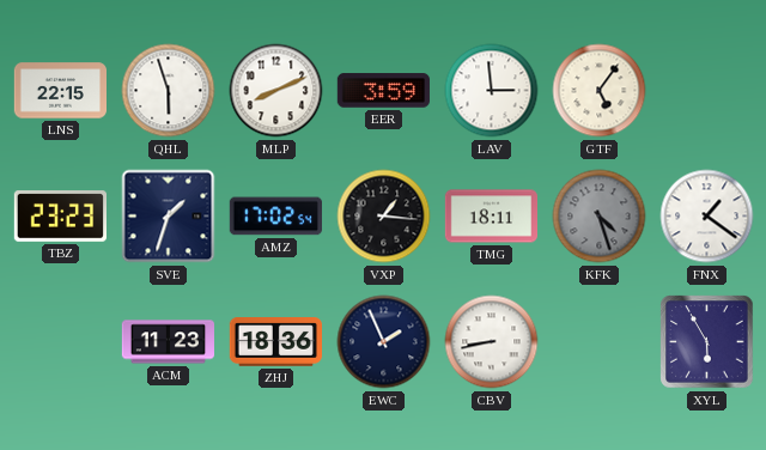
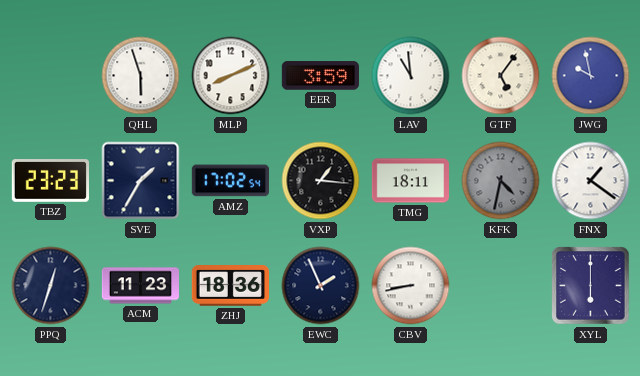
LNS: 22:15 -> none
LAV: 2:59 -> 10:59
JWG: none -> 9:58
SVE: 1:33 -> 1:35
KFK: 4:27 -> 4:32
PPQ: none -> 12:33
XYL: 5:55 -> 6:00
